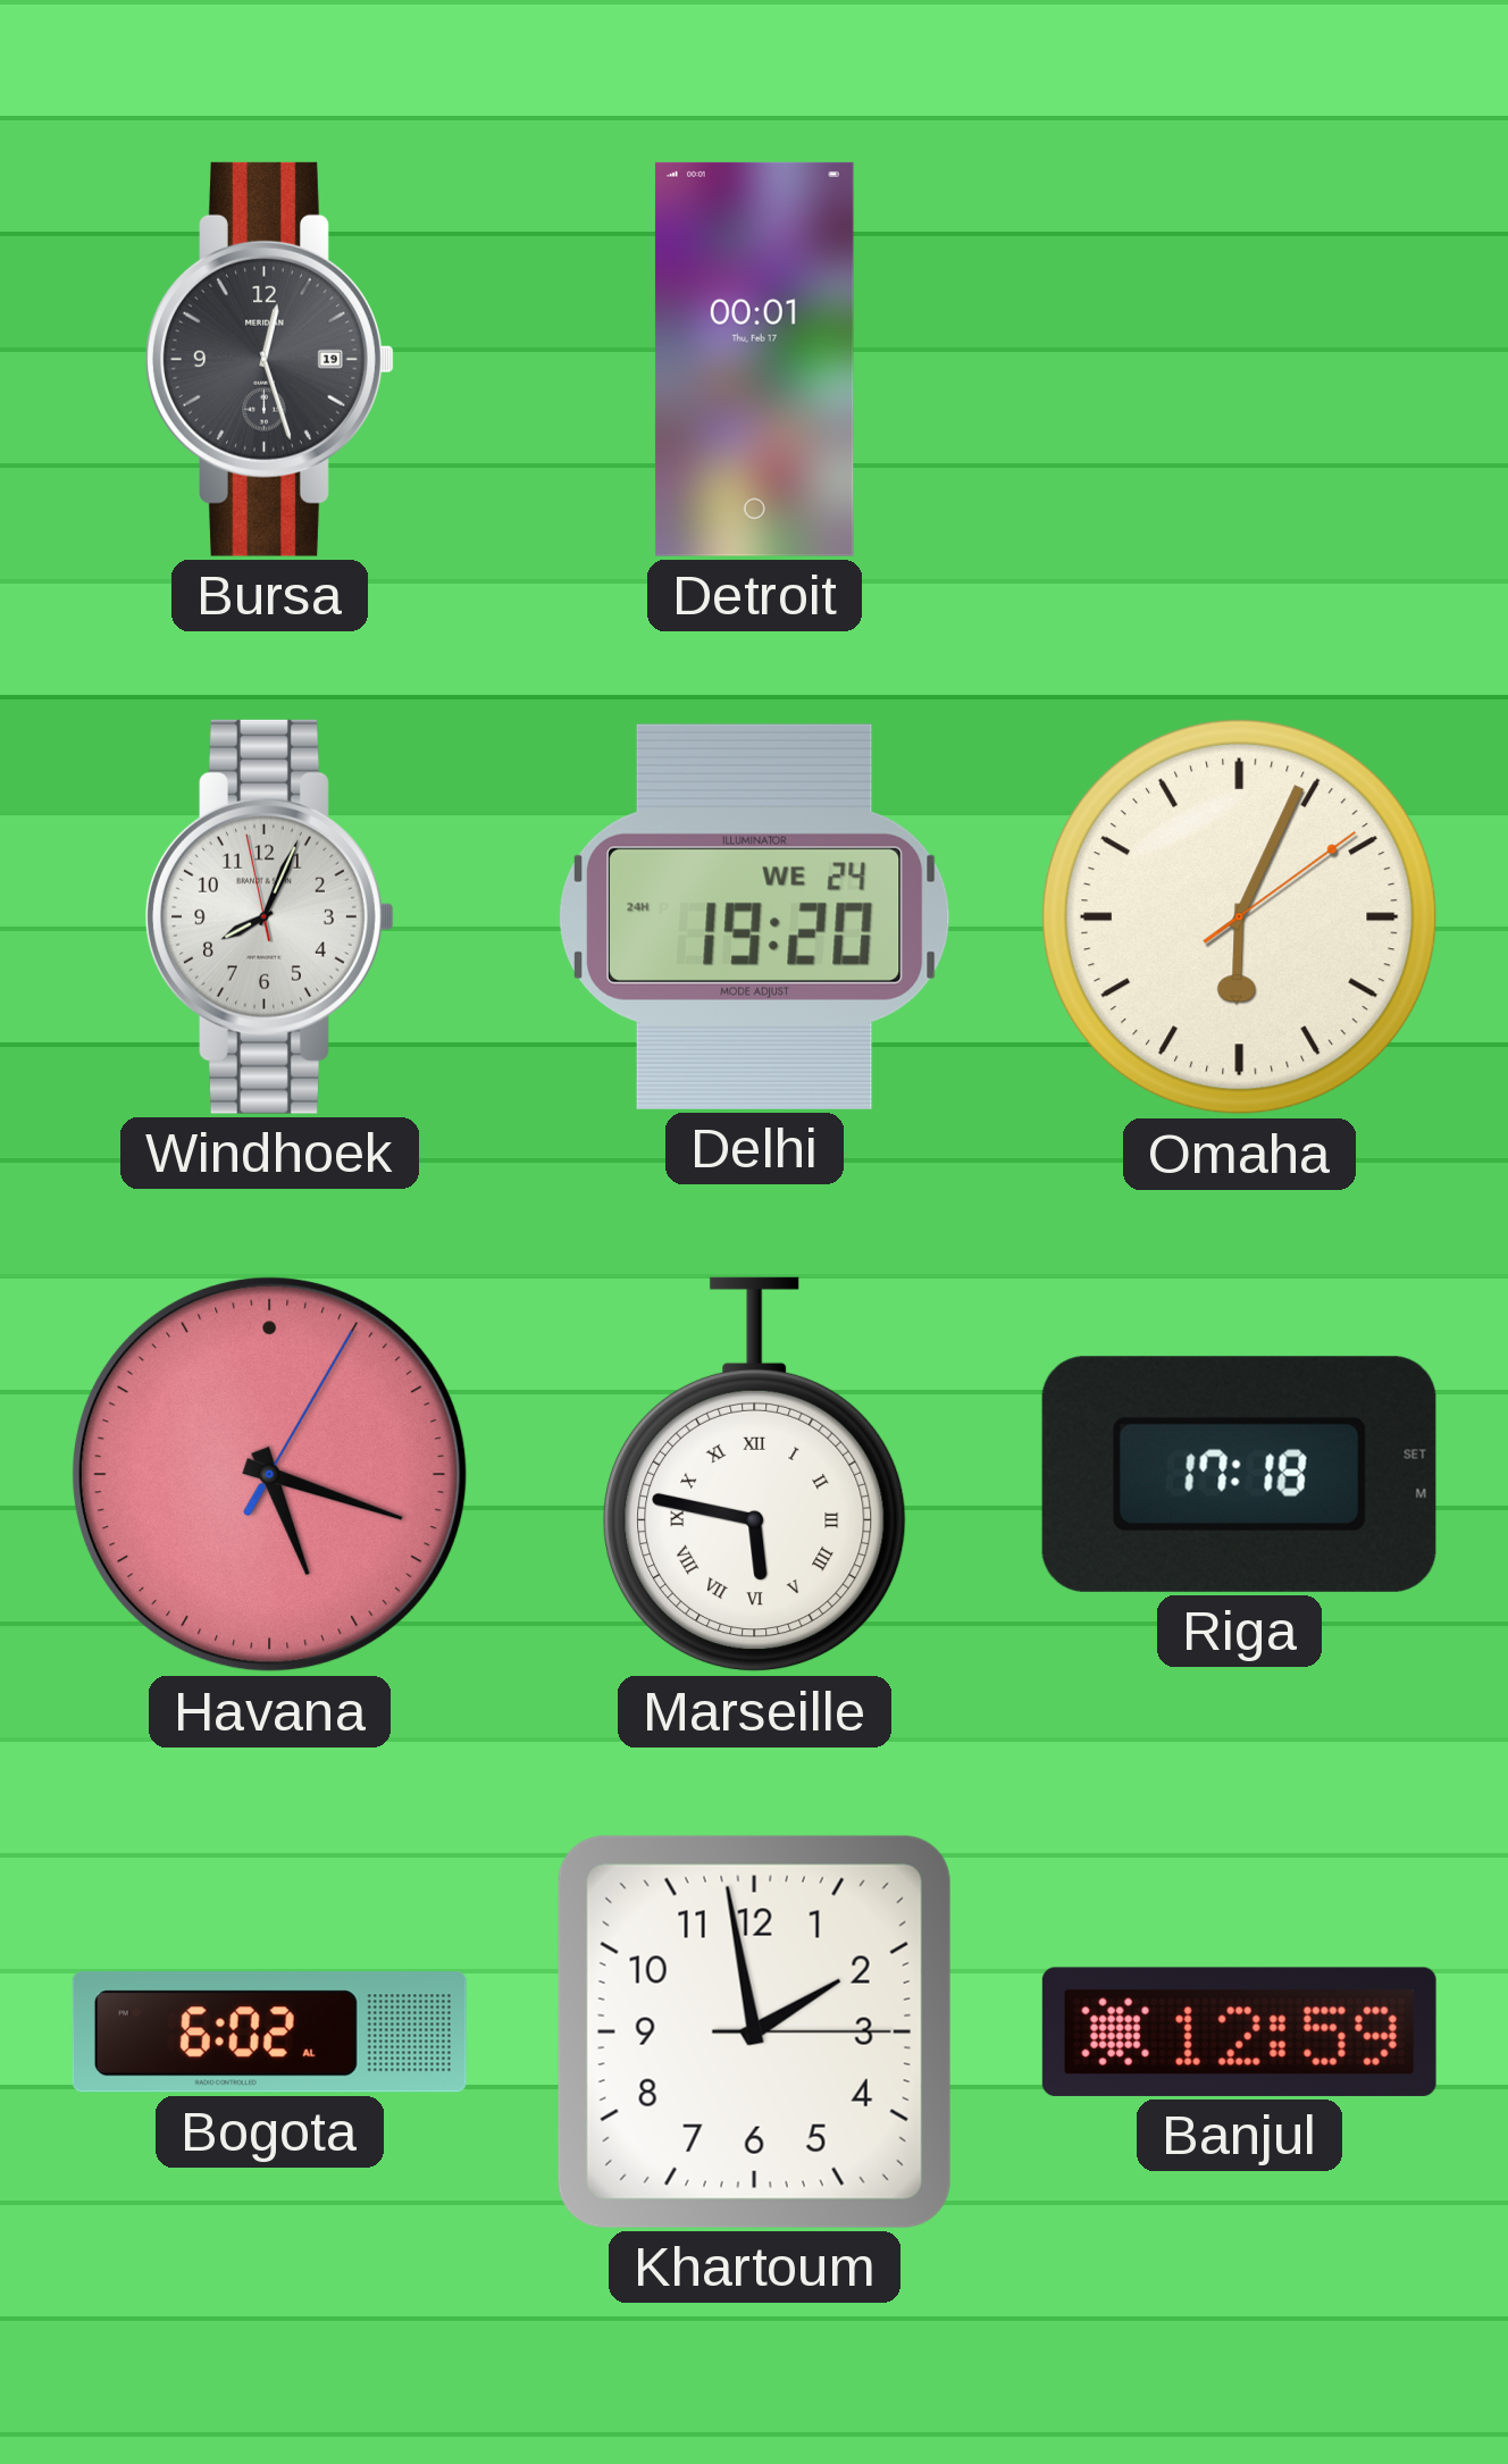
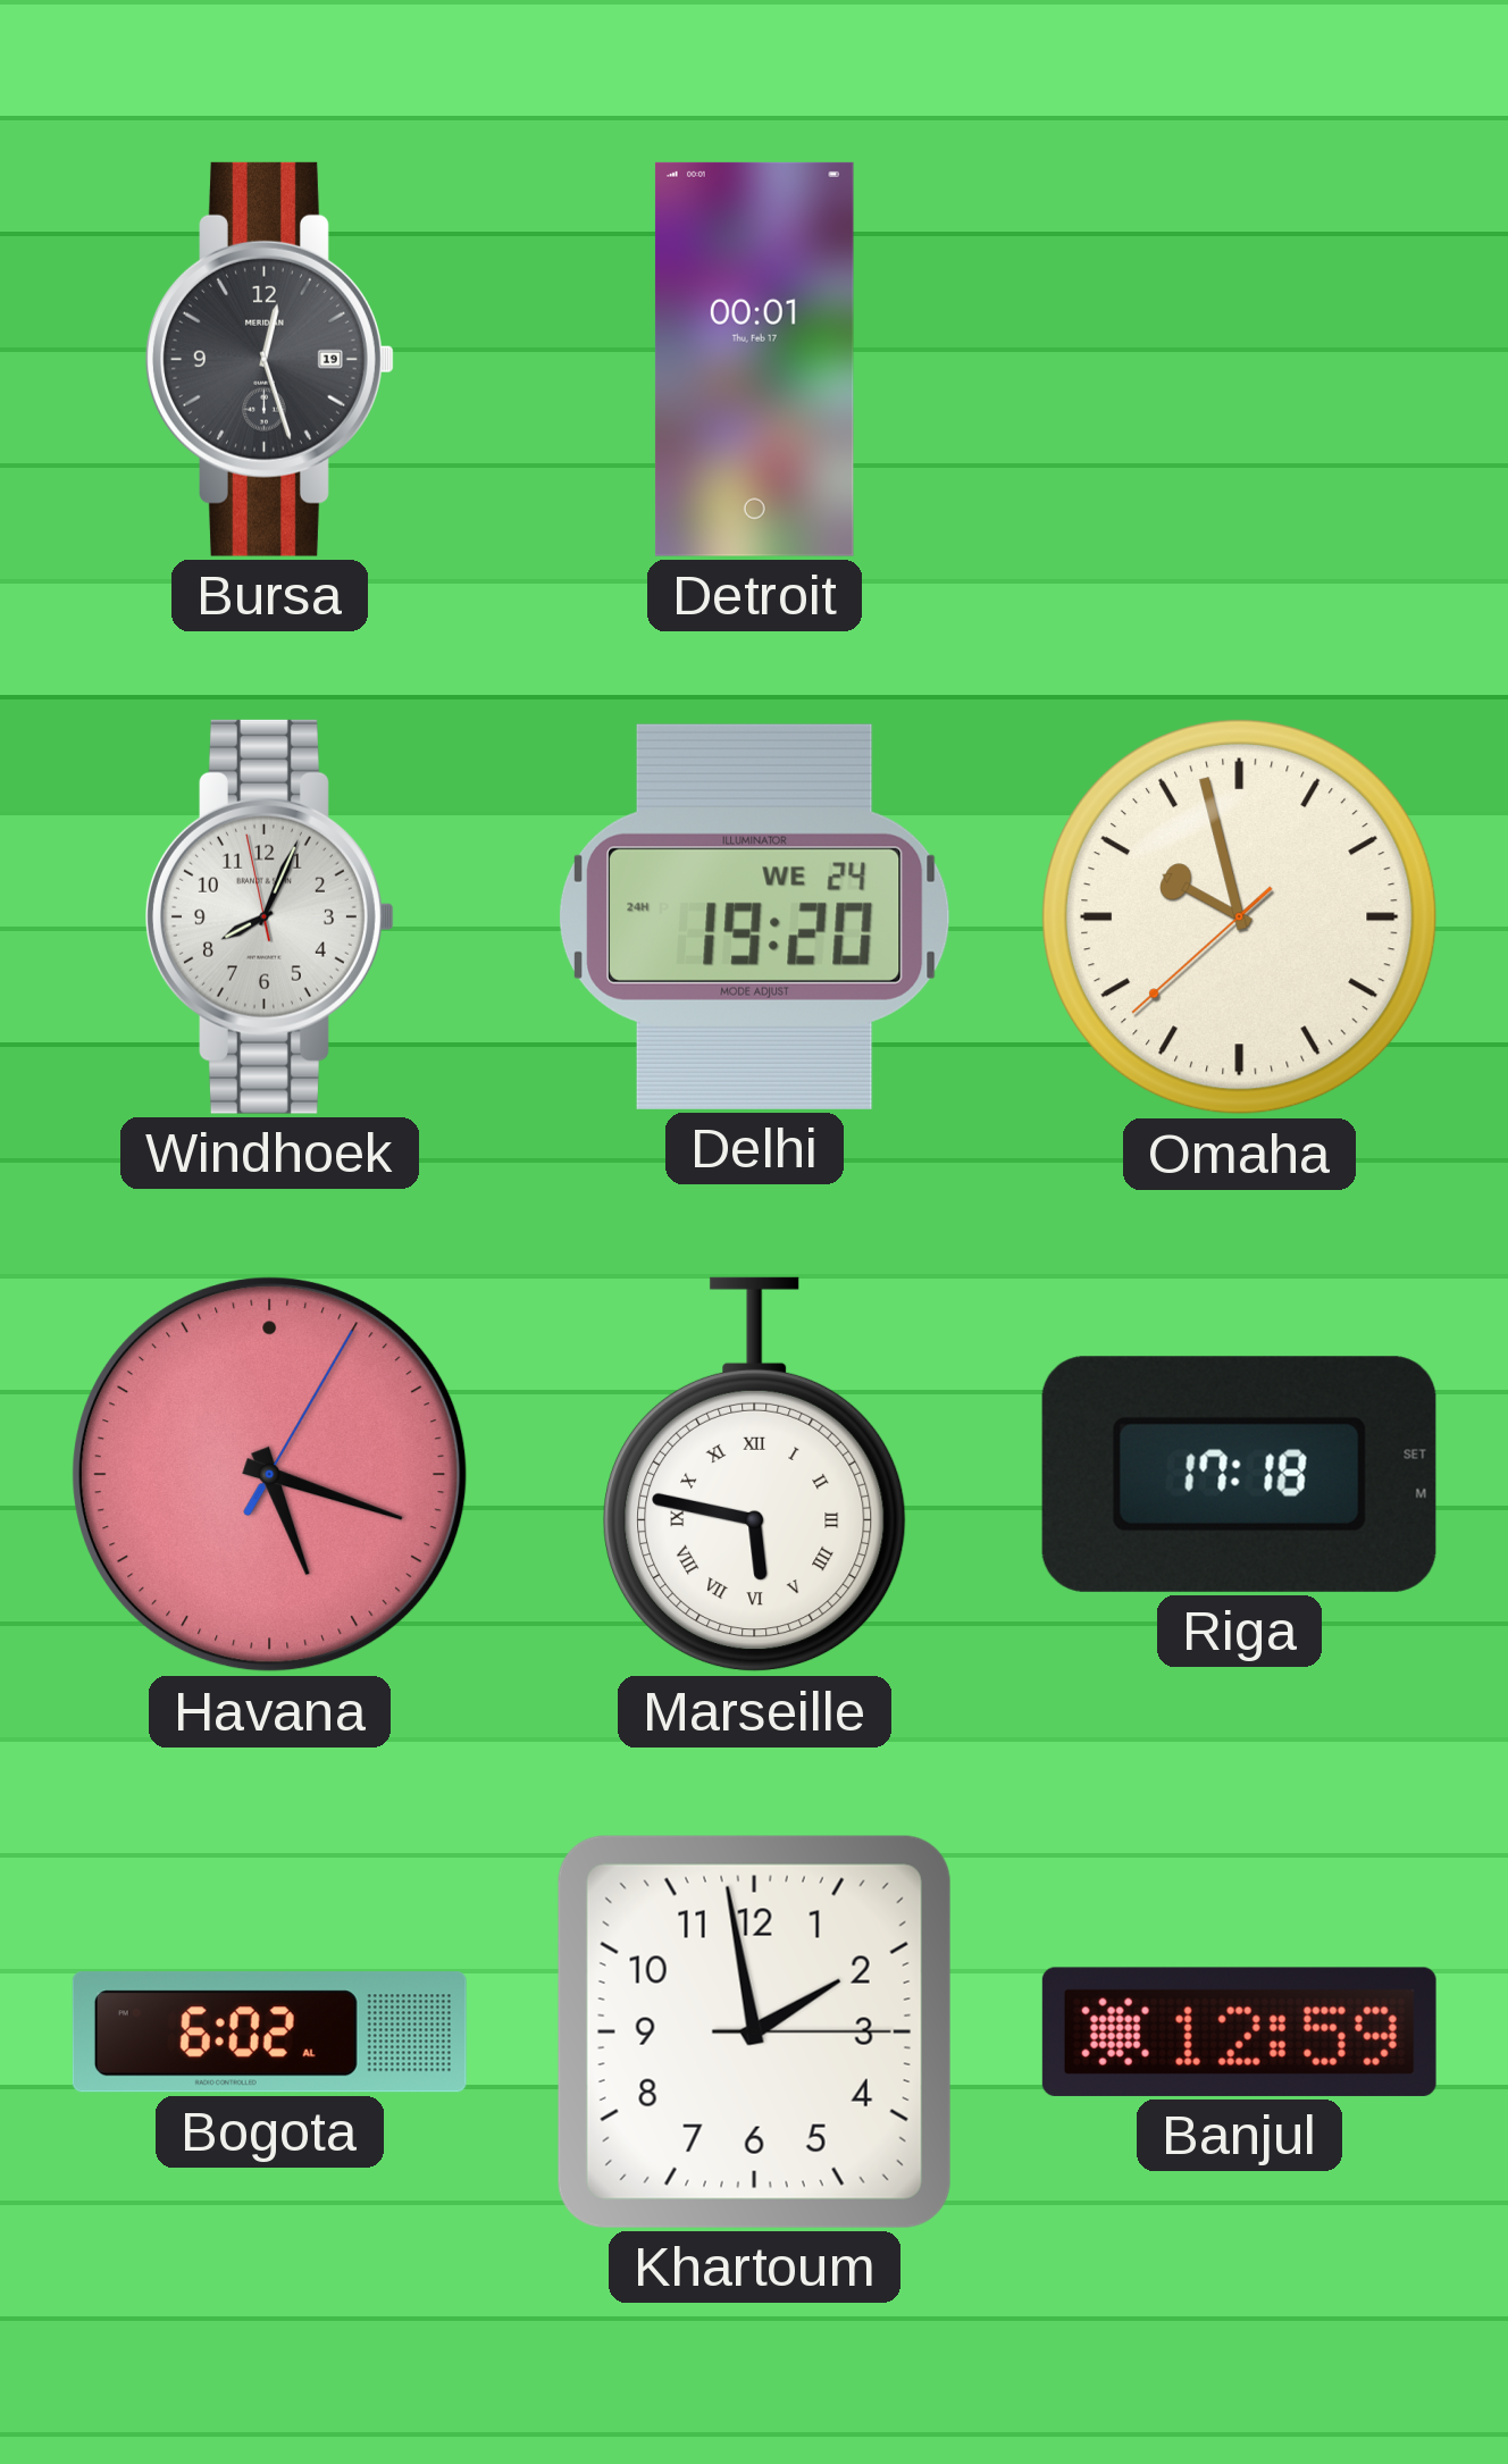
Omaha: 6:04 -> 9:57
